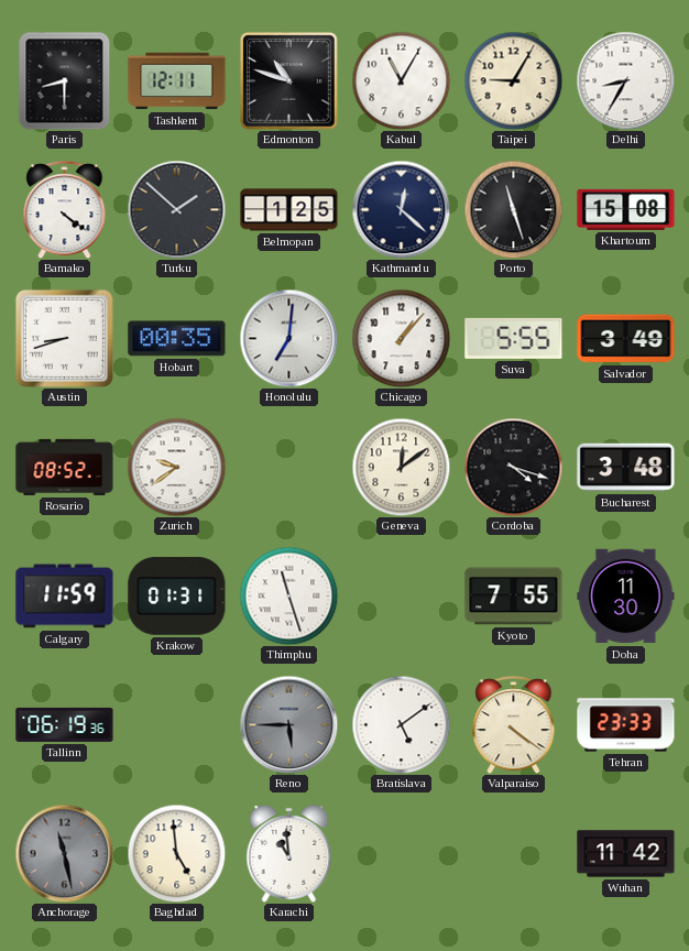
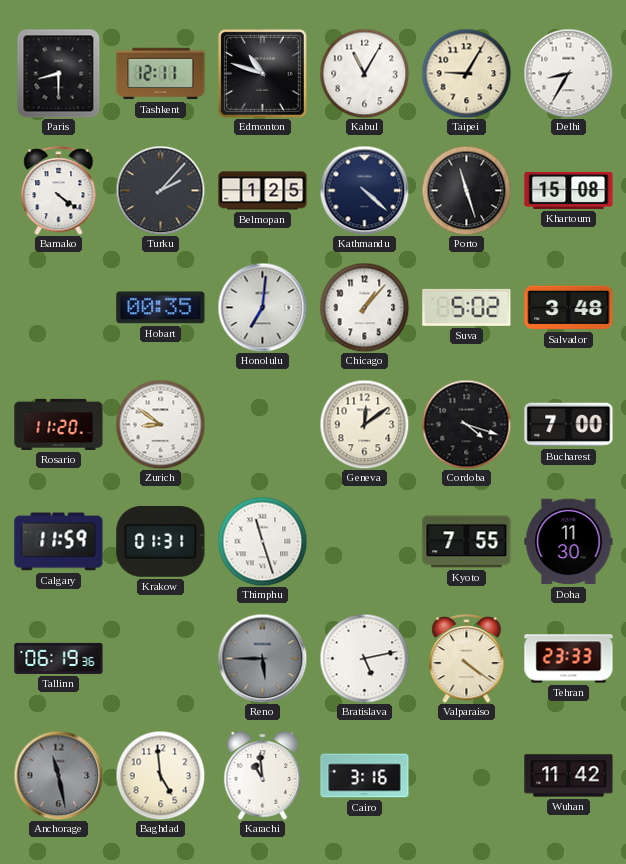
Turku: 1:52 -> 2:07
Kathmandu: 12:22 -> 4:22
Austin: 8:42 -> none
Suva: 5:55 -> 5:02
Salvador: 3:49 -> 3:48
Rosario: 08:52 -> 11:20
Zurich: 9:39 -> 8:51
Bucharest: 3:48 -> 7:00
Bratislava: 5:09 -> 5:13
Cairo: none -> 3:16
